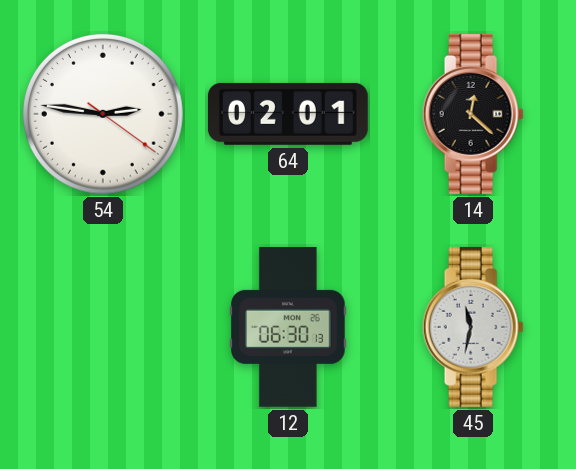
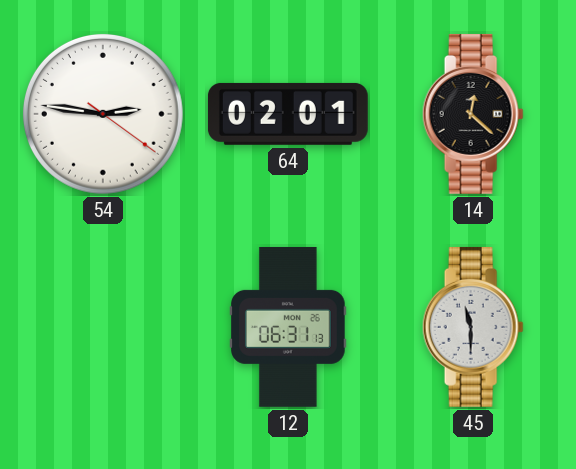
12: 06:30 -> 06:31
45: 11:32 -> 11:30
